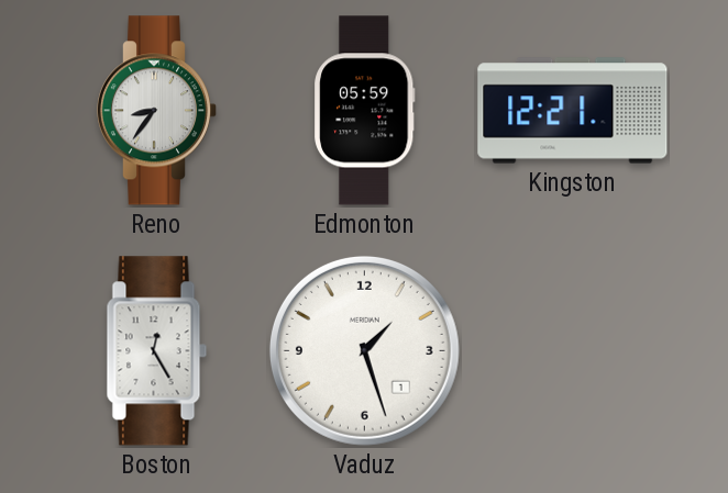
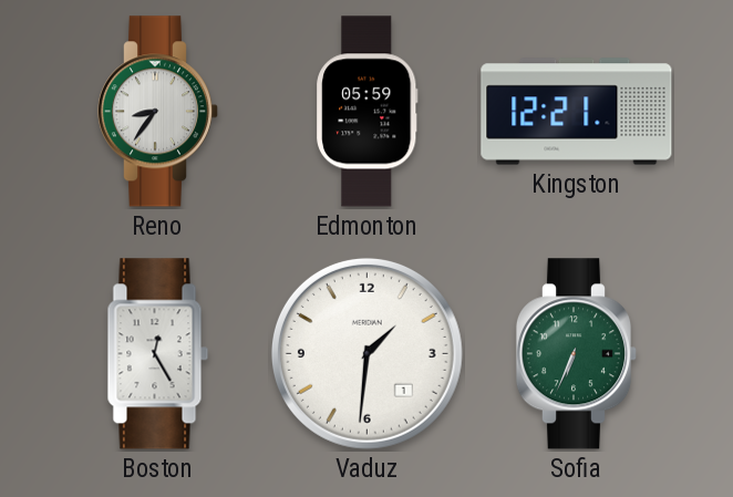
Vaduz: 1:27 -> 1:31
Sofia: none -> 6:34
